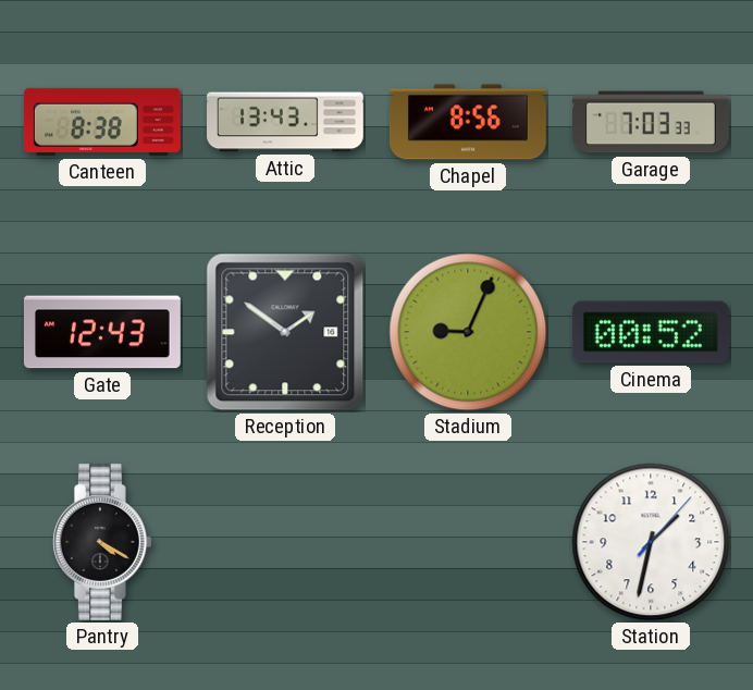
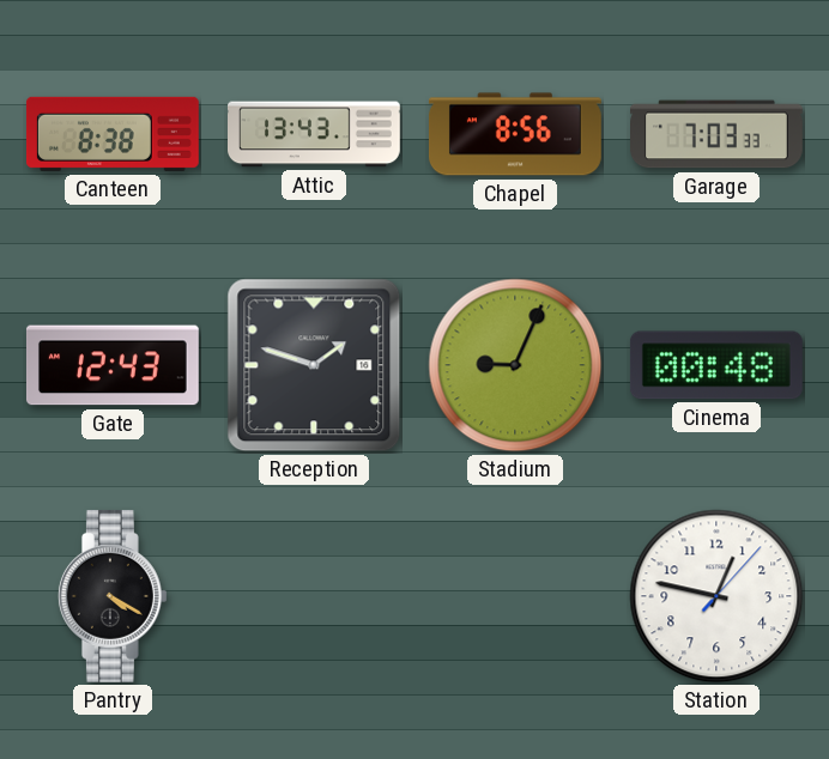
Reception: 1:51 -> 1:48
Cinema: 00:52 -> 00:48
Station: 1:32 -> 12:47
